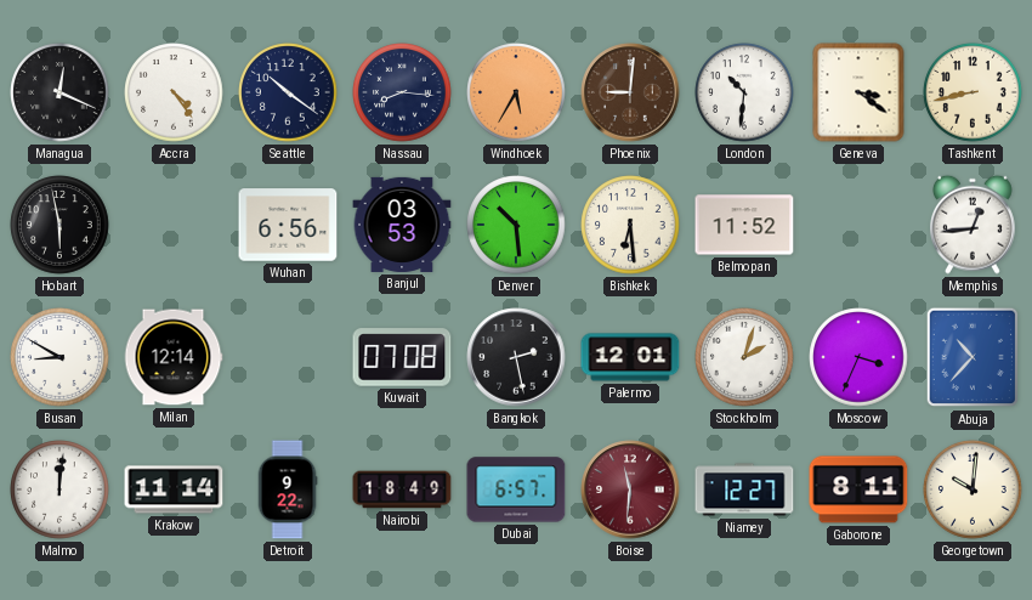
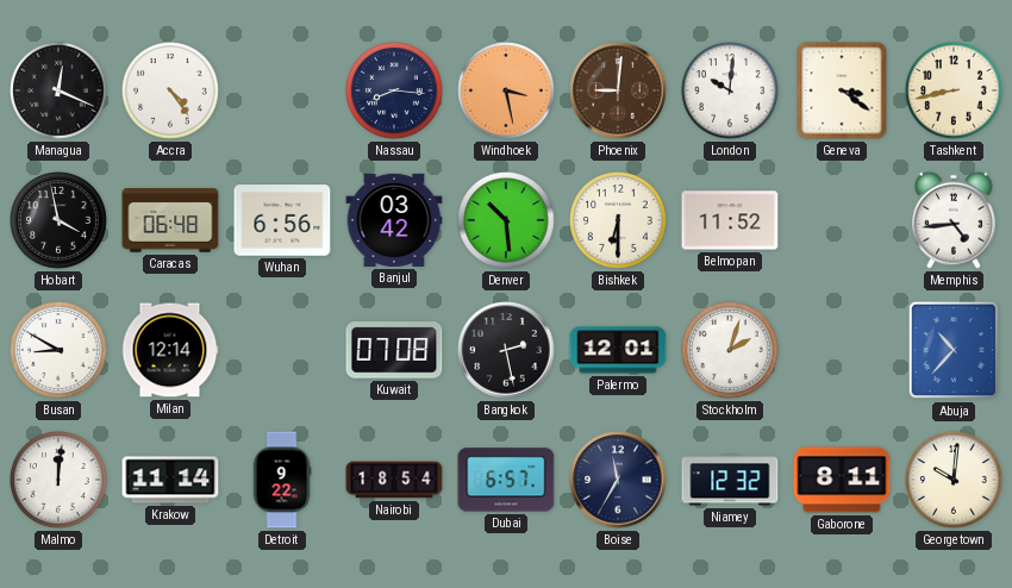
Seattle: 10:21 -> none
Windhoek: 5:35 -> 3:28
London: 10:31 -> 10:01
Hobart: 5:58 -> 3:58
Caracas: none -> 06:48
Banjul: 03:53 -> 03:42
Bishkek: 6:29 -> 6:30
Memphis: 12:44 -> 4:44
Moscow: 3:34 -> none
Nairobi: 18:49 -> 18:54
Boise: 11:31 -> 11:35
Boise dial: burgundy -> navy
Niamey: 12:27 -> 12:32
